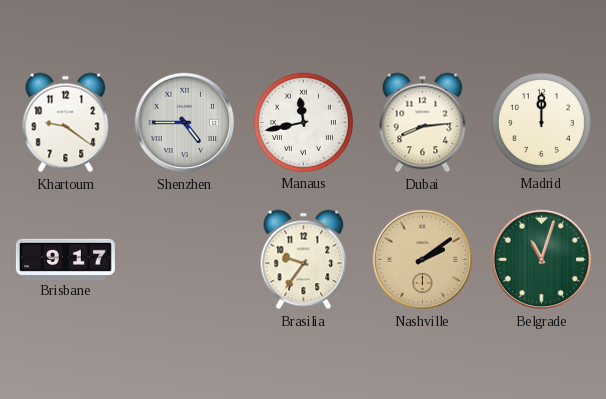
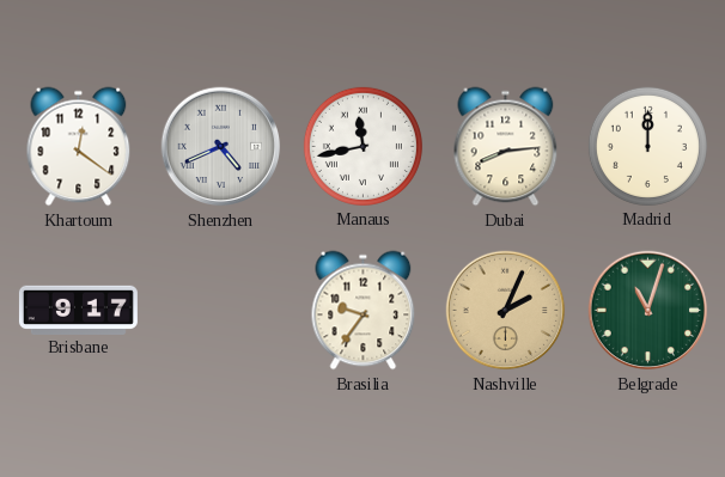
Khartoum: 9:21 -> 12:21
Shenzhen: 4:45 -> 4:41
Nashville: 2:09 -> 2:04
